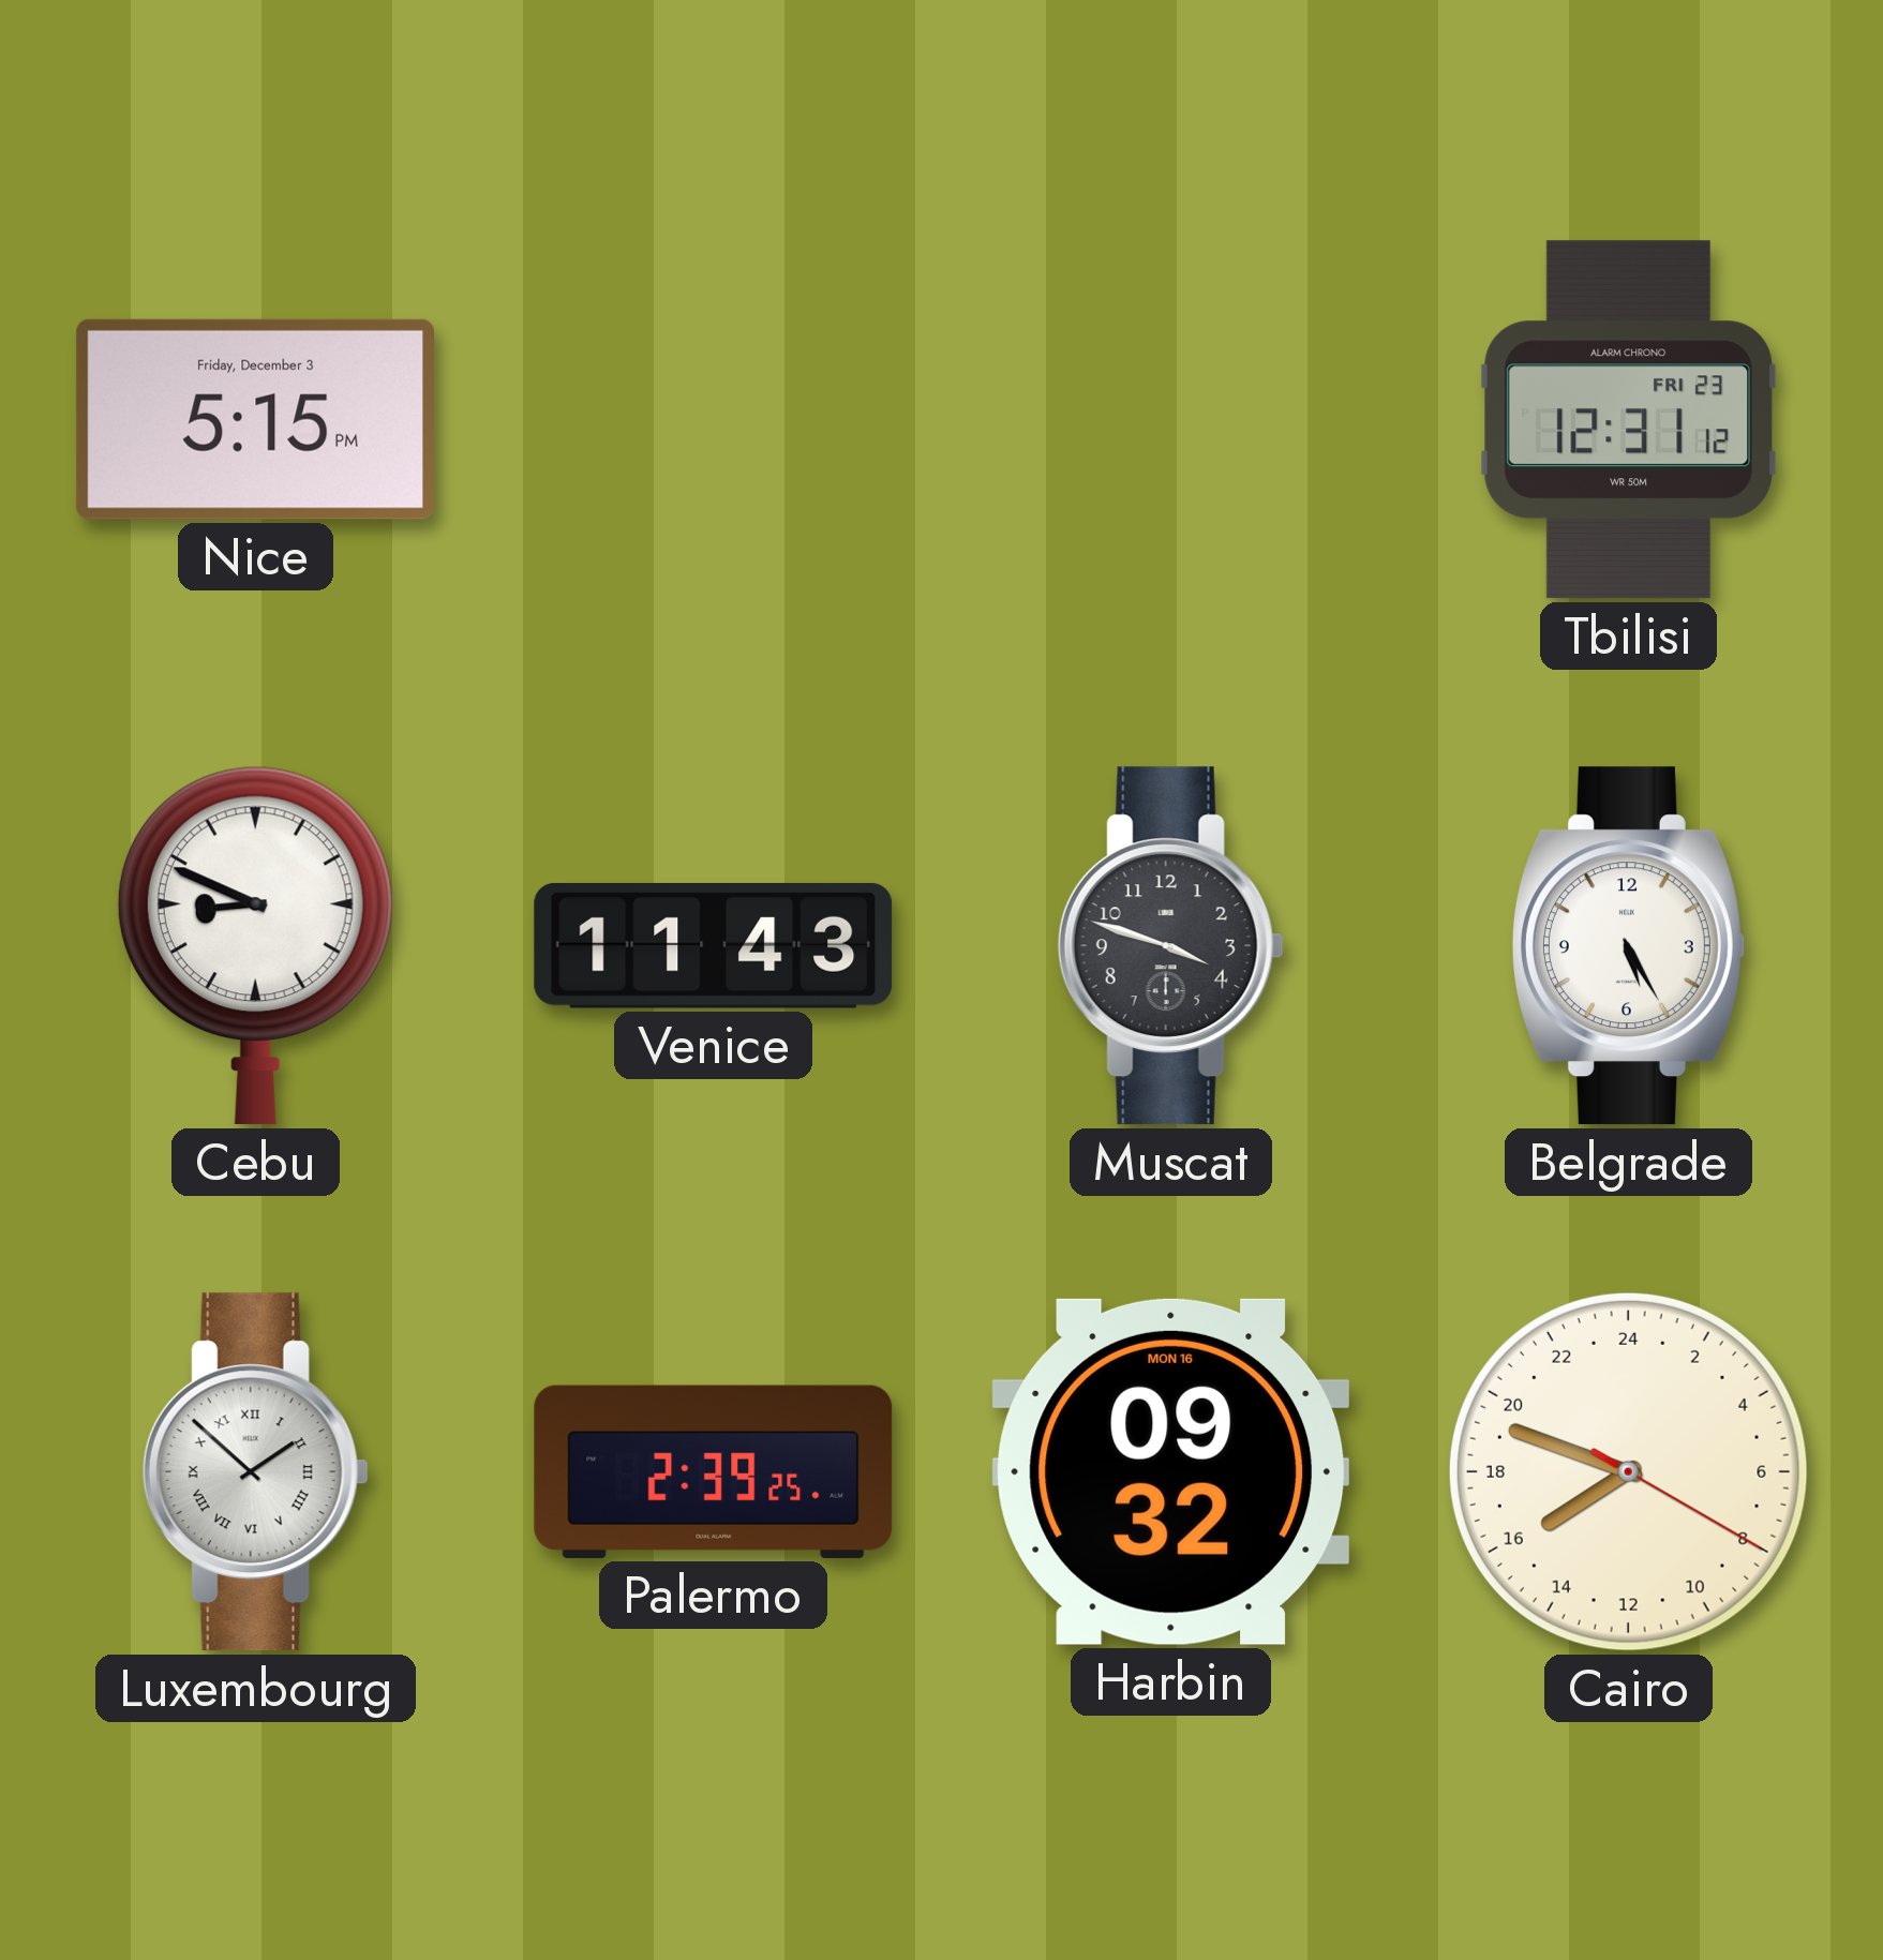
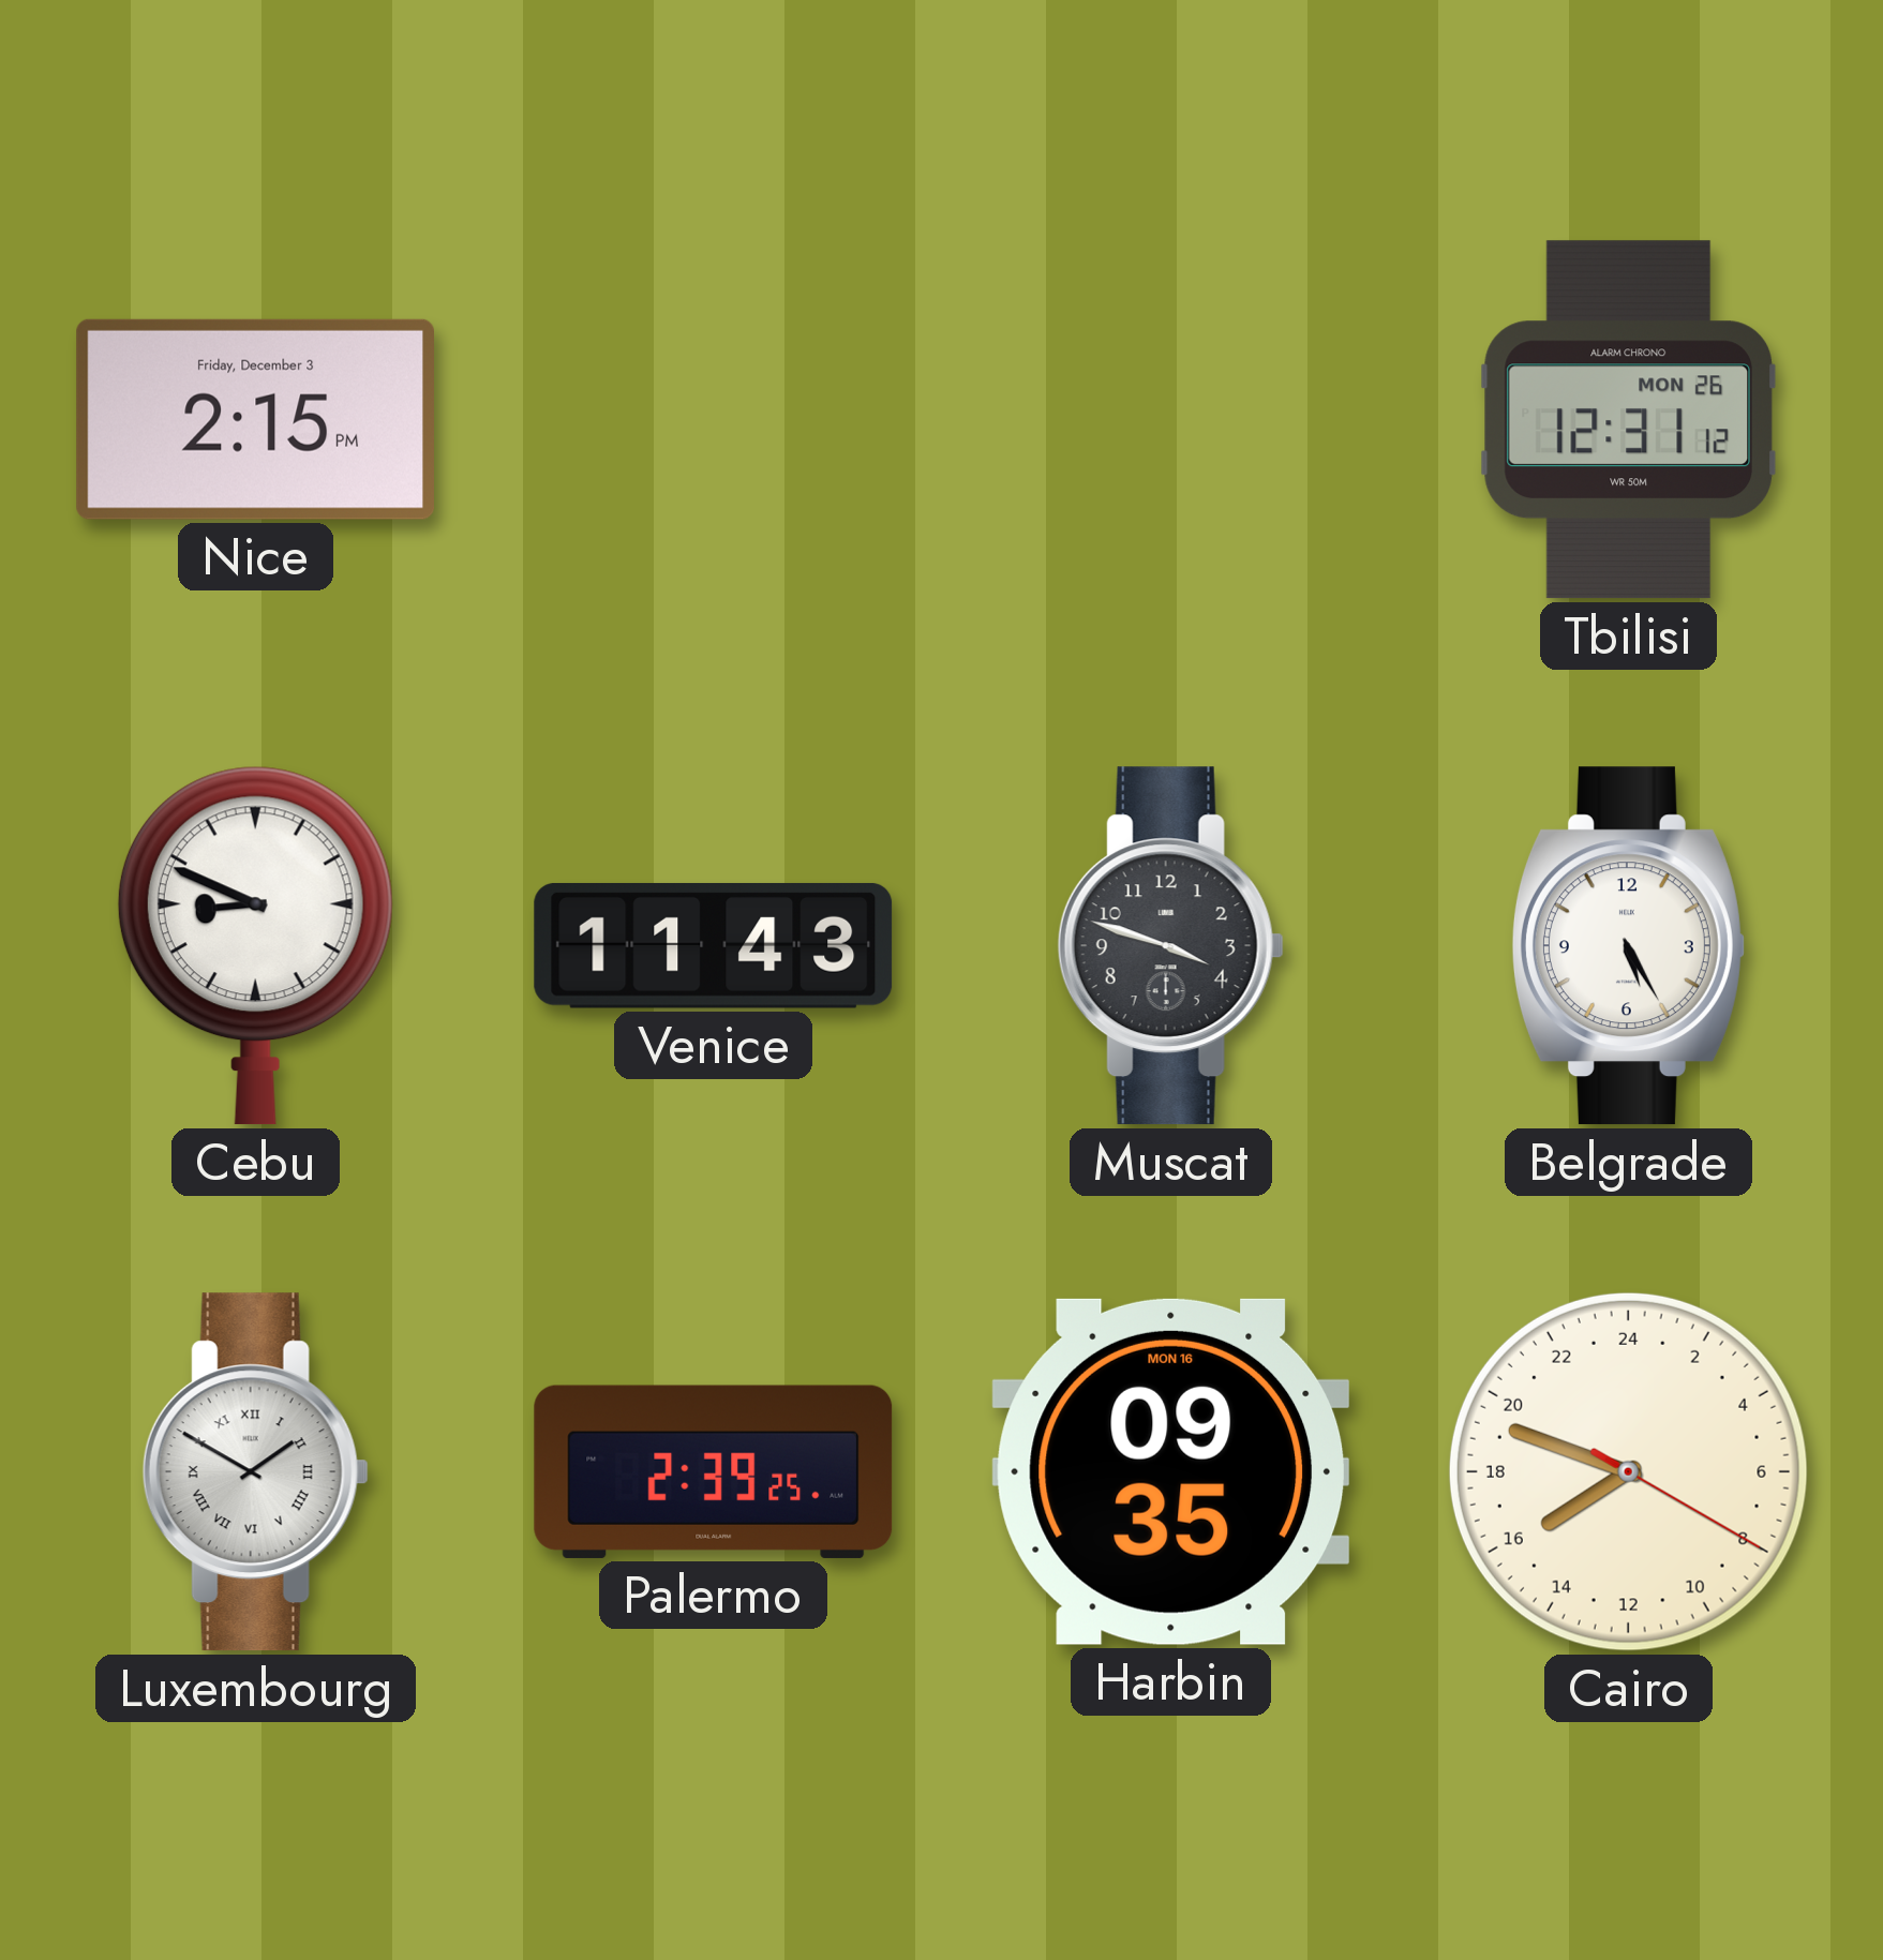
Nice: 5:15 -> 2:15
Tbilisi date: FRI 23 -> MON 26
Luxembourg: 1:52 -> 1:50
Harbin: 09:32 -> 09:35
